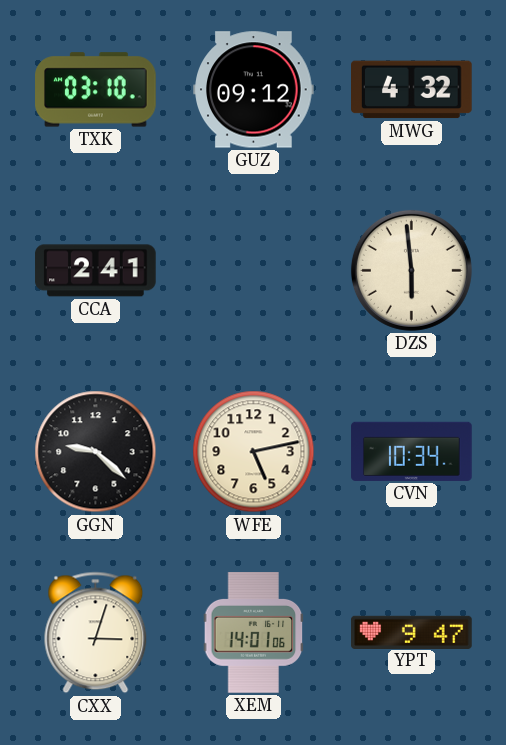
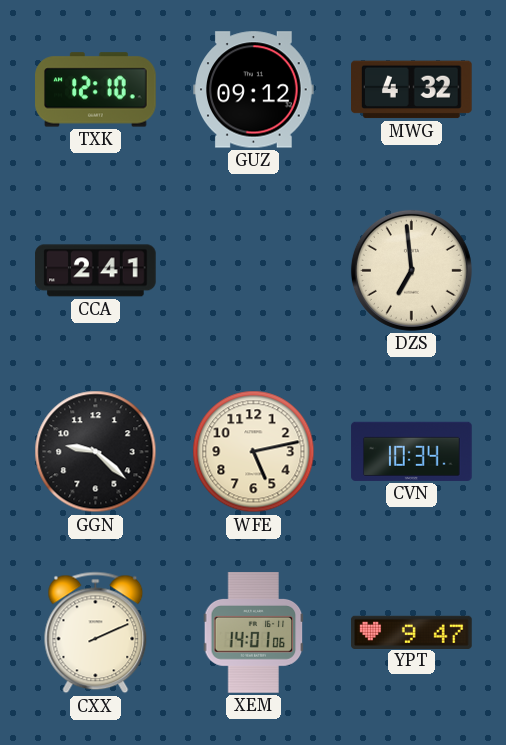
TXK: 03:10 -> 12:10
DZS: 5:59 -> 6:59
CXX: 3:03 -> 2:11
